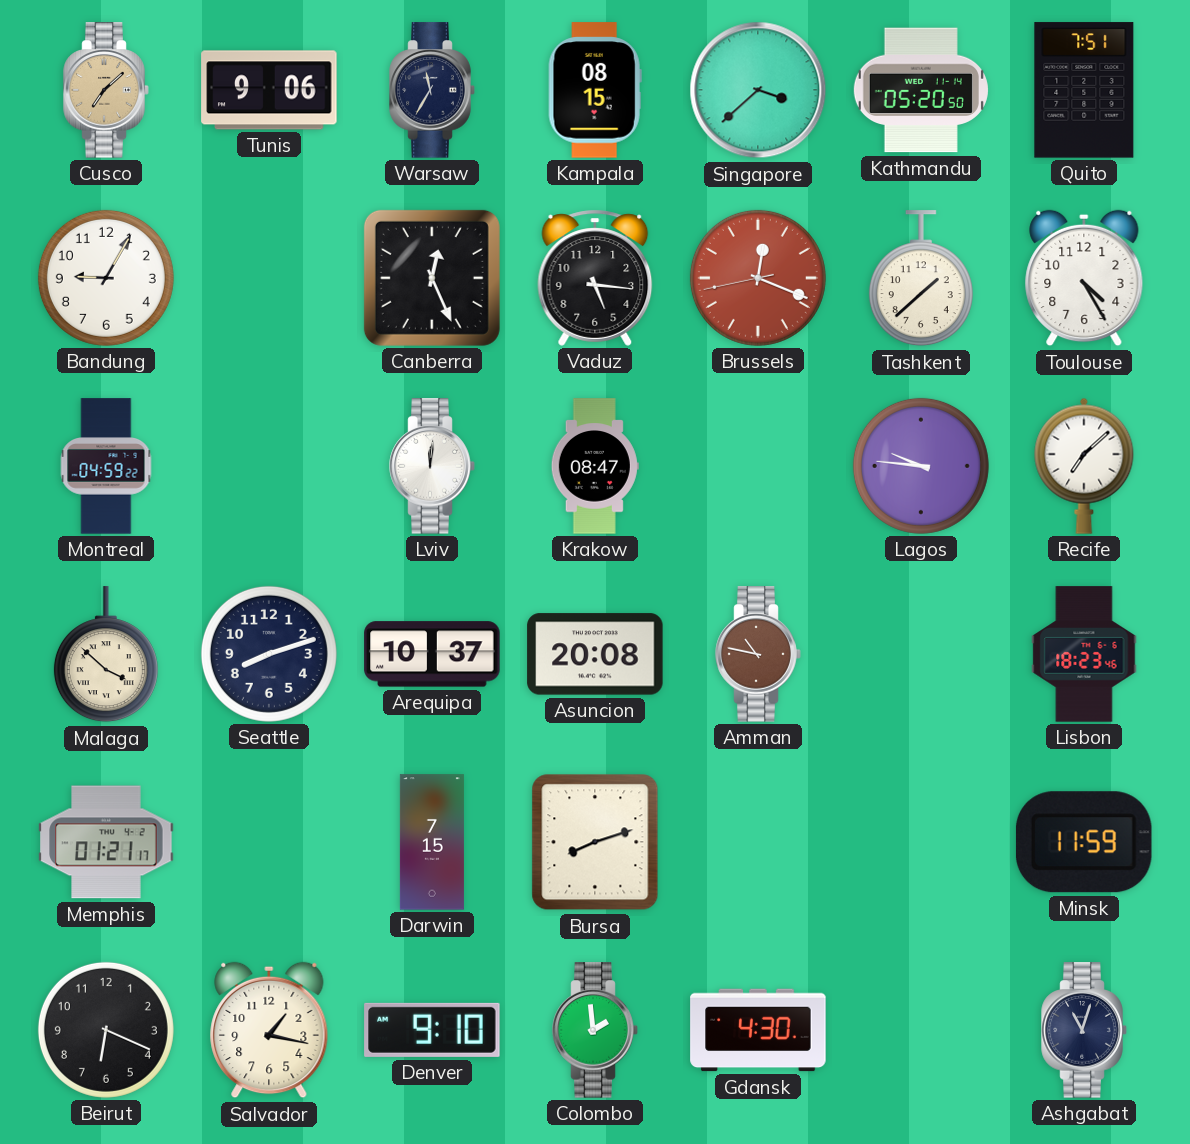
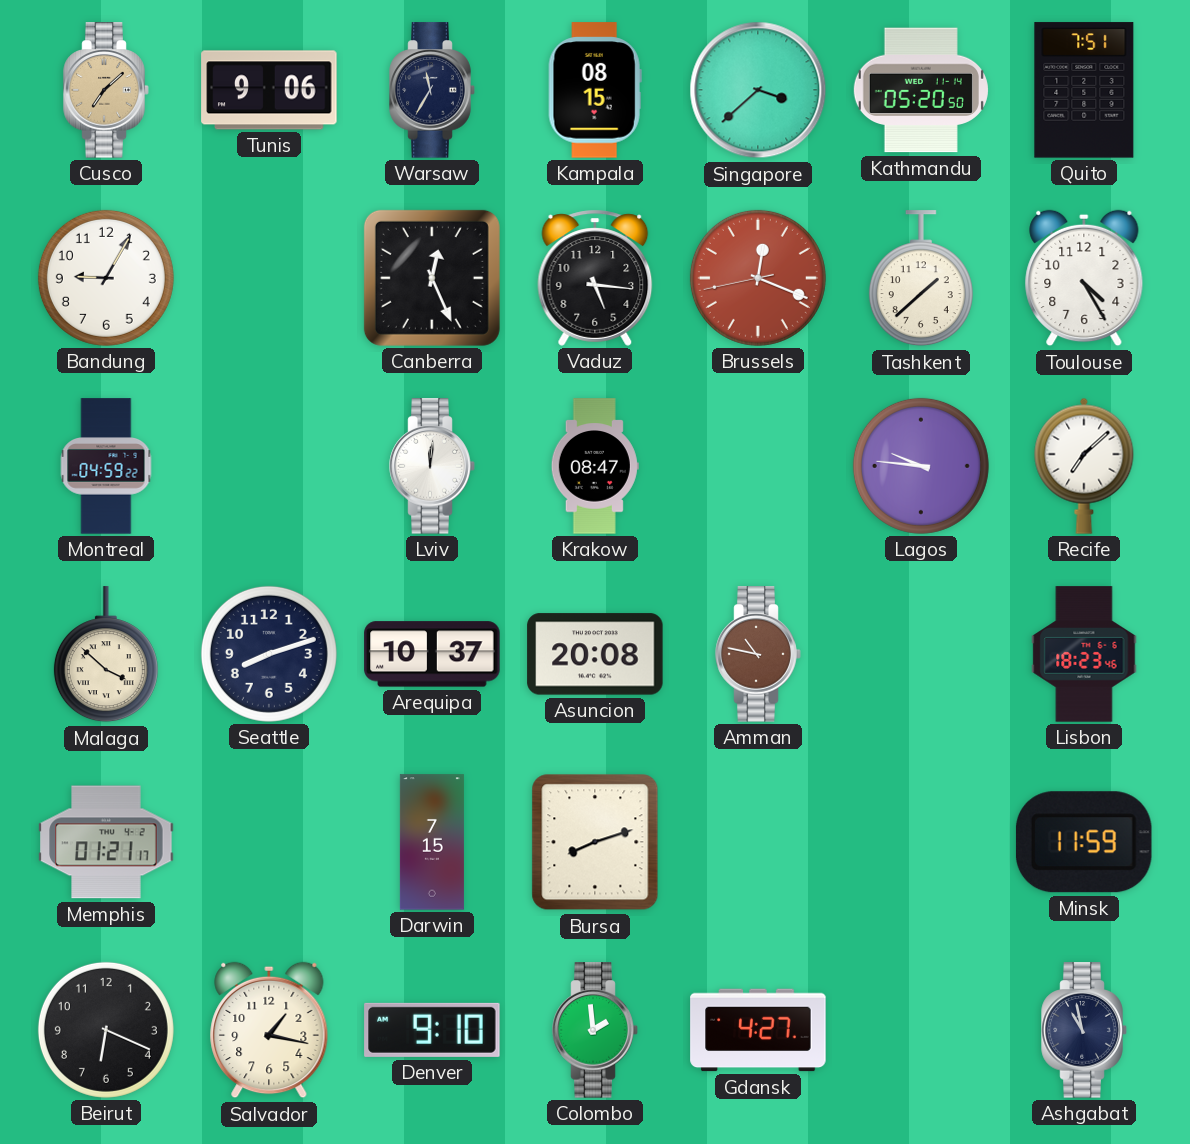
Gdansk: 4:30 -> 4:27
Ashgabat: 11:03 -> 10:58
